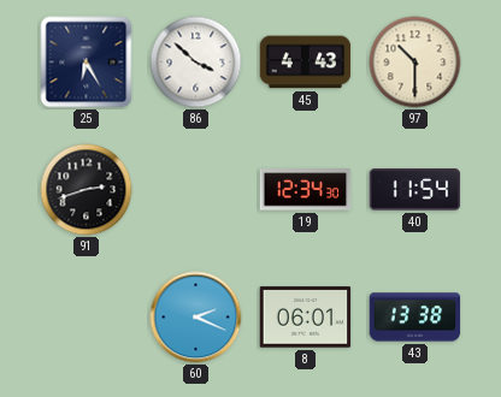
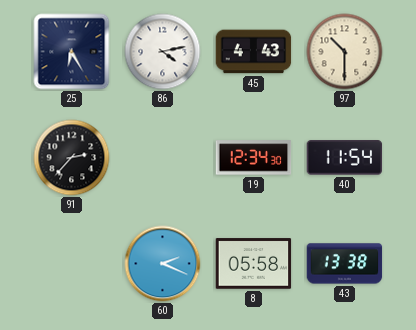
86: 3:52 -> 4:13
91: 2:42 -> 2:37
8: 06:01 -> 05:58
